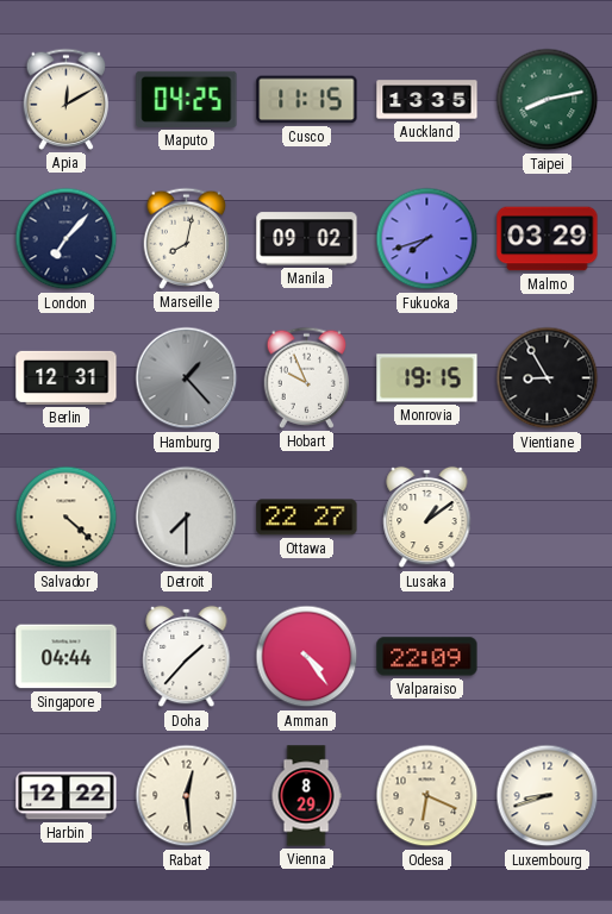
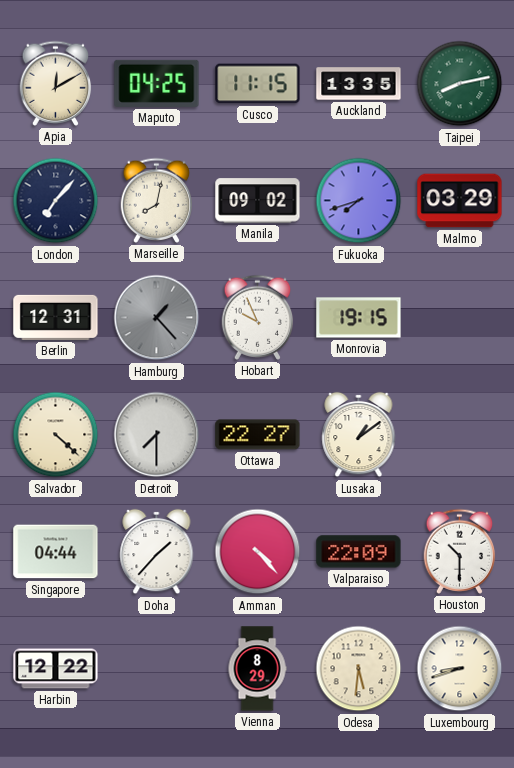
Vientiane: 8:55 -> none
Amman: 4:24 -> 4:23
Houston: none -> 10:30
Rabat: 12:29 -> none
Odesa: 6:19 -> 5:31
